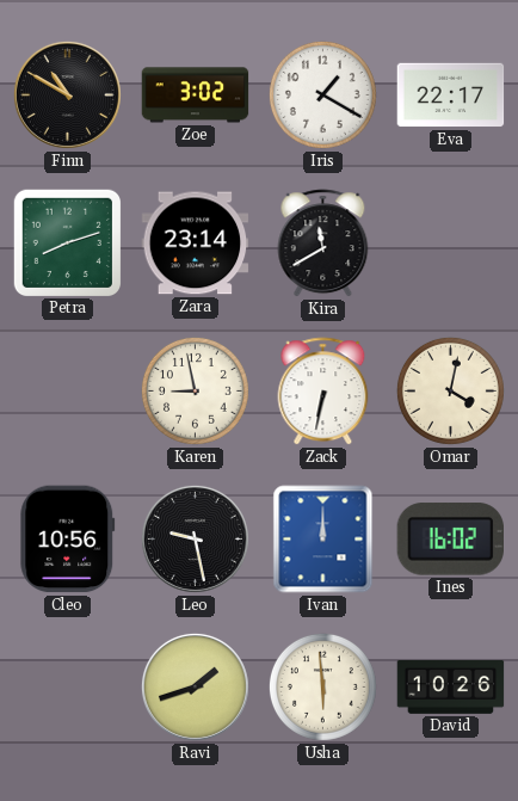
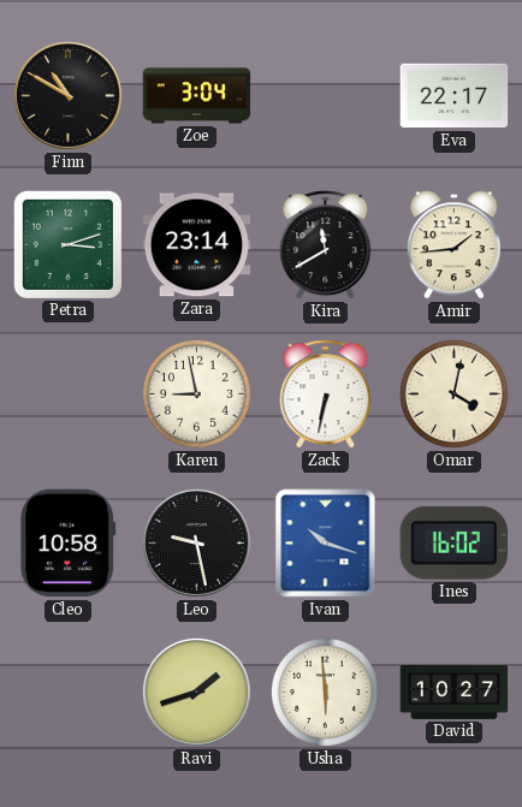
Zoe: 3:02 -> 3:04
Iris: 1:20 -> none
Petra: 8:12 -> 3:12
Amir: none -> 1:44
Cleo: 10:56 -> 10:58
Ivan: 12:00 -> 10:18
David: 10:26 -> 10:27
